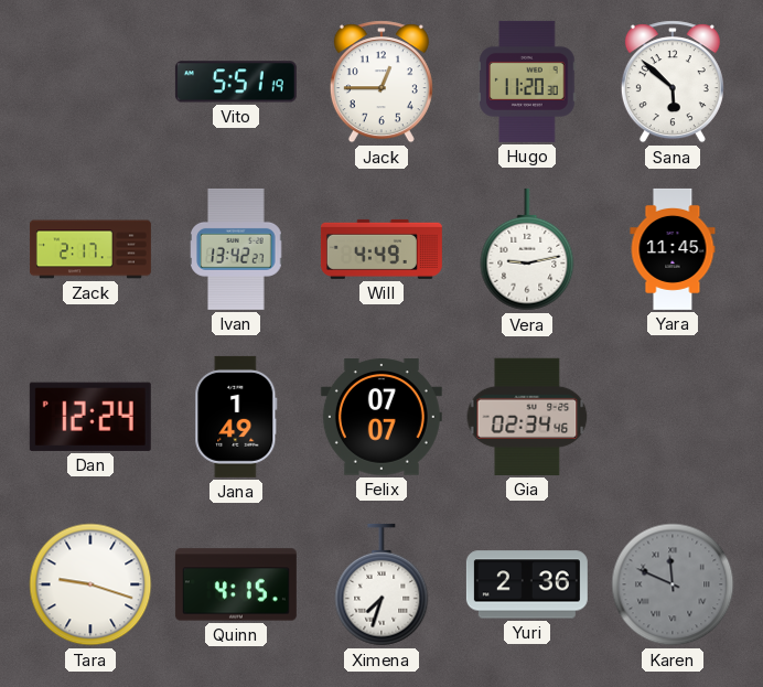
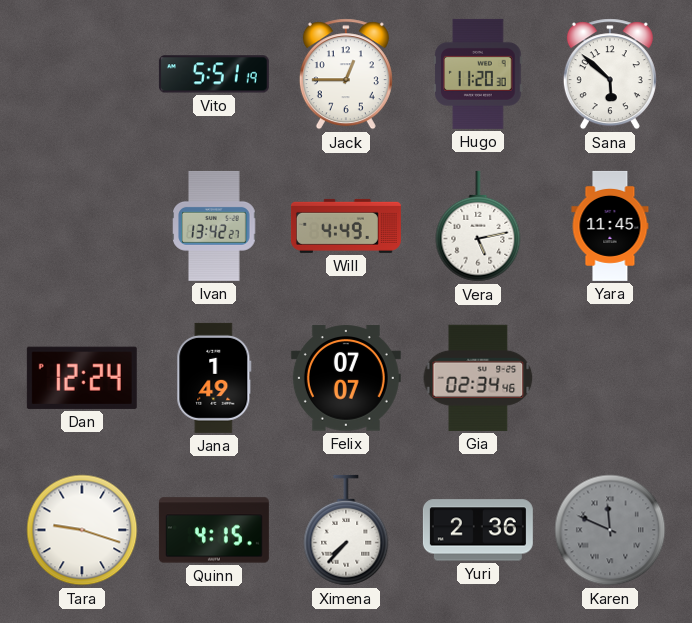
Zack: 2:17 -> none
Vera: 9:13 -> 5:13
Ximena: 7:33 -> 7:37
